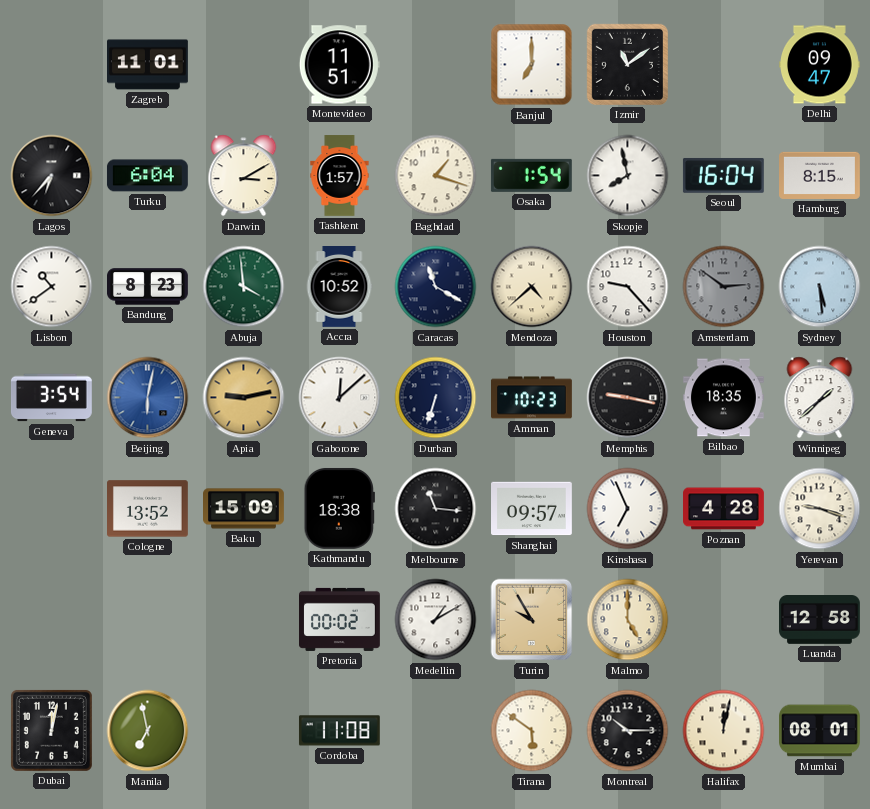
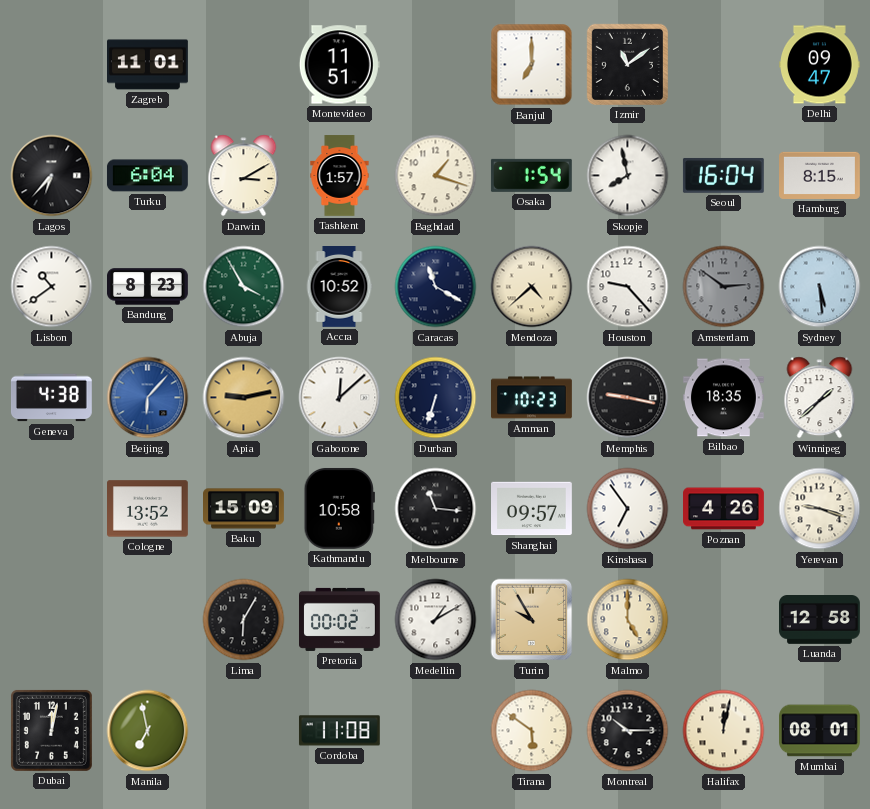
Abuja: 3:59 -> 3:55
Geneva: 3:54 -> 4:38
Beijing: 6:02 -> 6:07
Kathmandu: 18:38 -> 10:58
Kinshasa: 6:56 -> 6:54
Poznan: 4:28 -> 4:26
Lima: none -> 6:05
